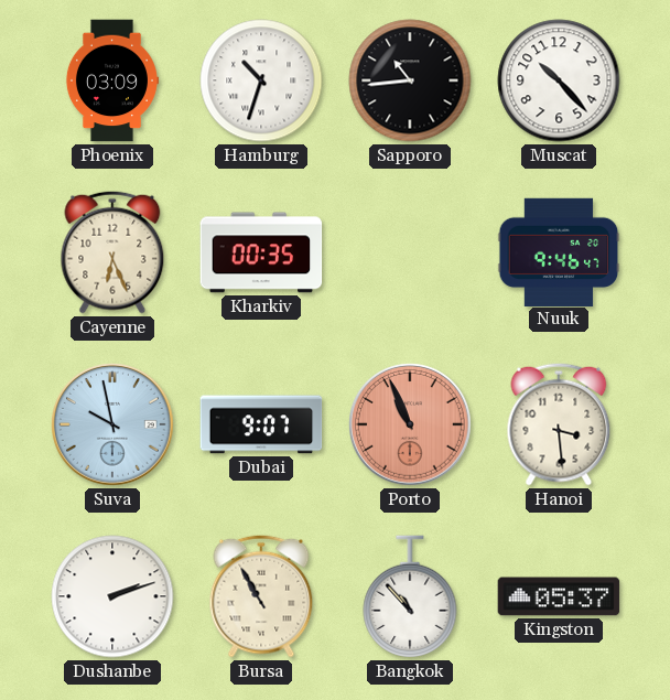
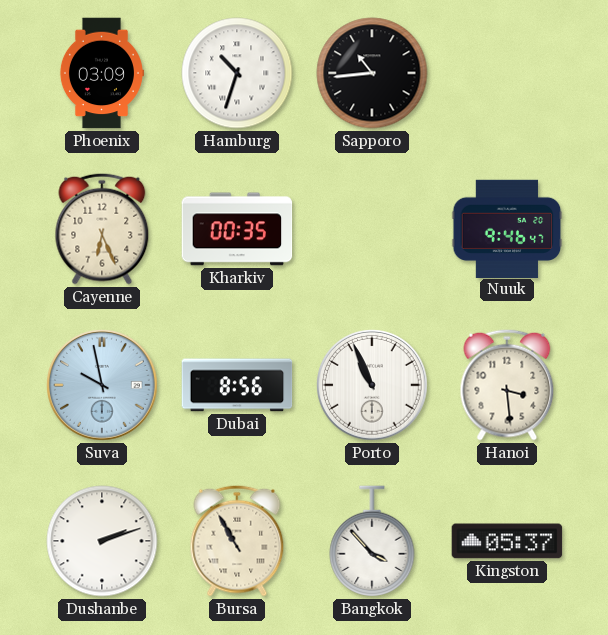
Muscat: 10:23 -> none
Dubai: 9:07 -> 8:56
Porto dial: salmon -> white
Bangkok: 10:53 -> 3:53
